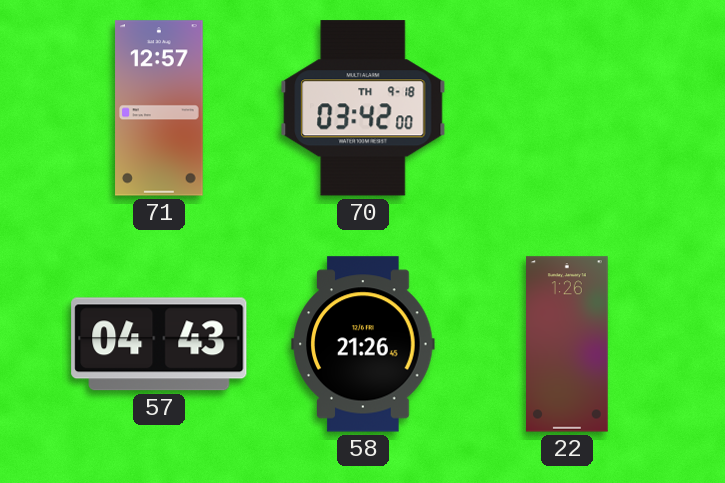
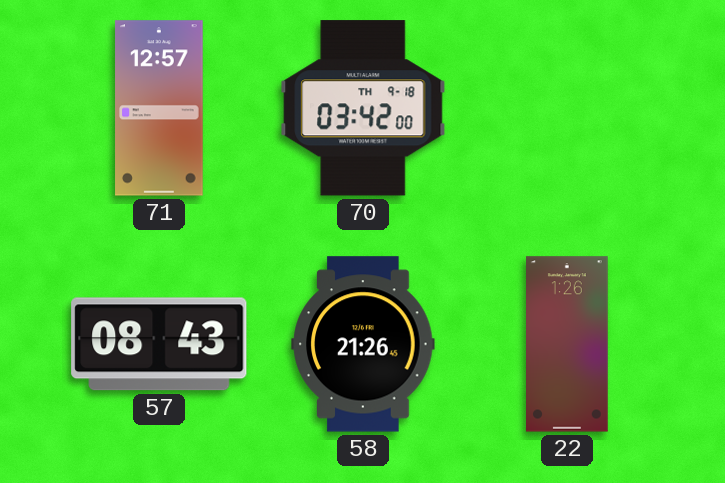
57: 04:43 -> 08:43
